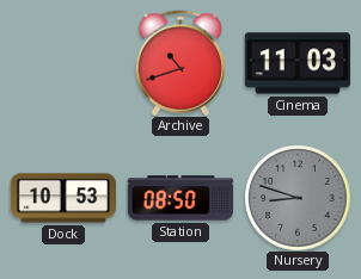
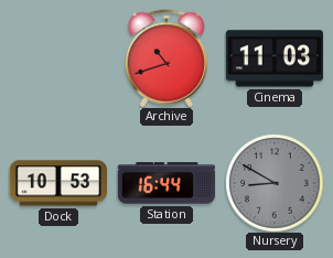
Station: 08:50 -> 16:44
Nursery: 8:48 -> 8:50
